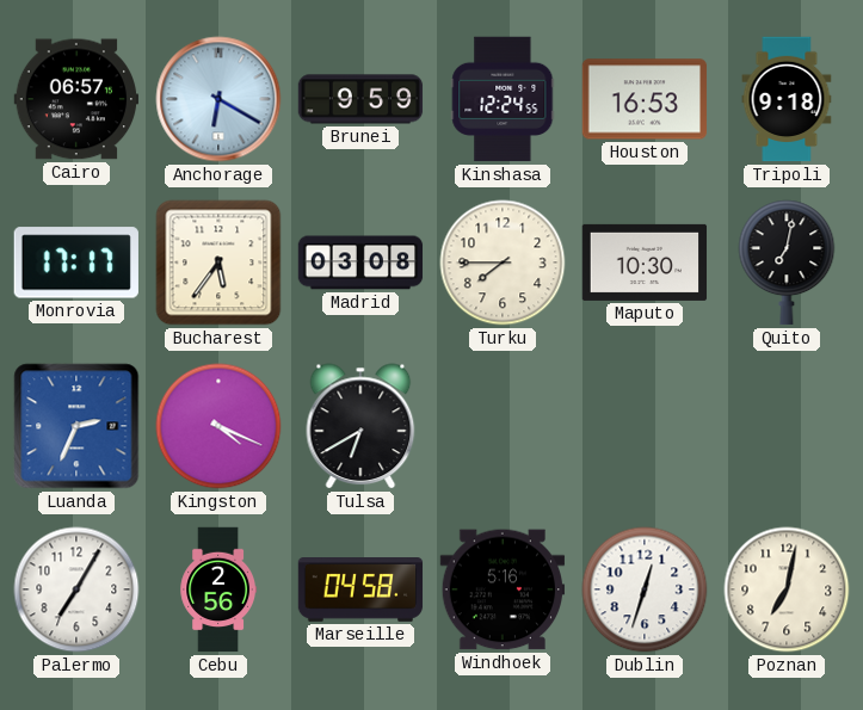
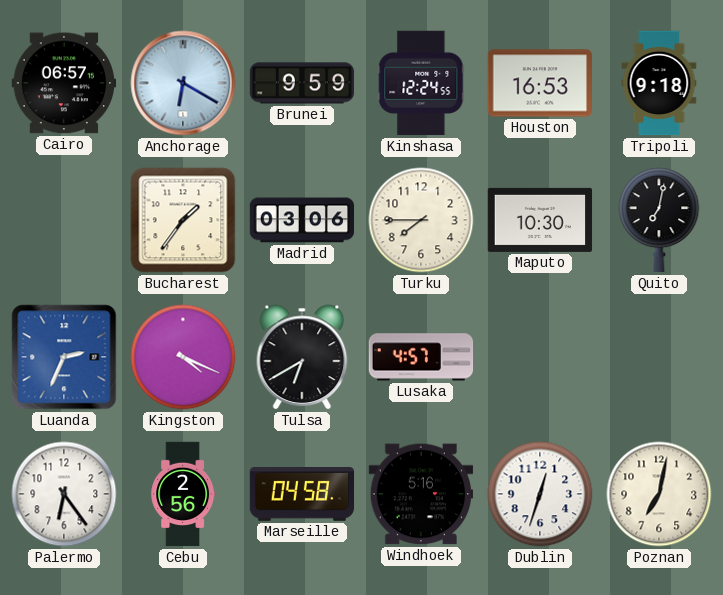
Monrovia: 17:17 -> none
Bucharest: 5:36 -> 1:36
Madrid: 03:08 -> 03:06
Lusaka: none -> 4:57
Palermo: 7:05 -> 6:24
